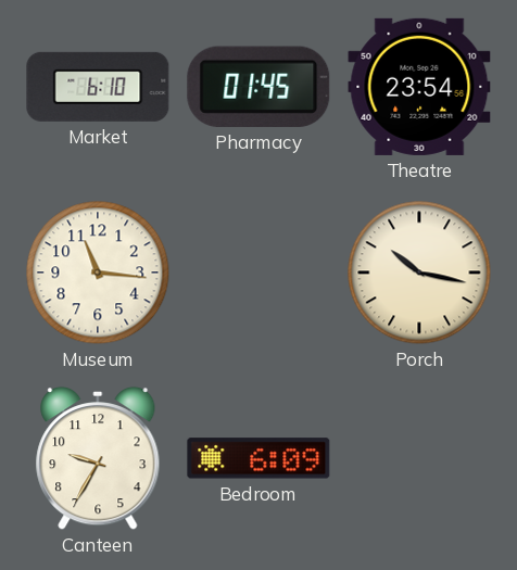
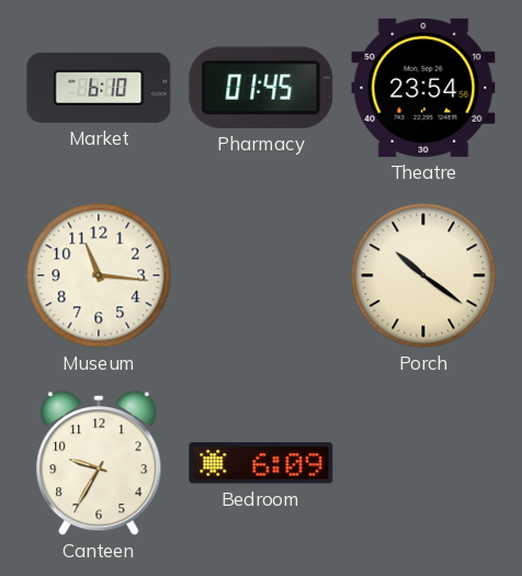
Porch: 10:17 -> 10:21
